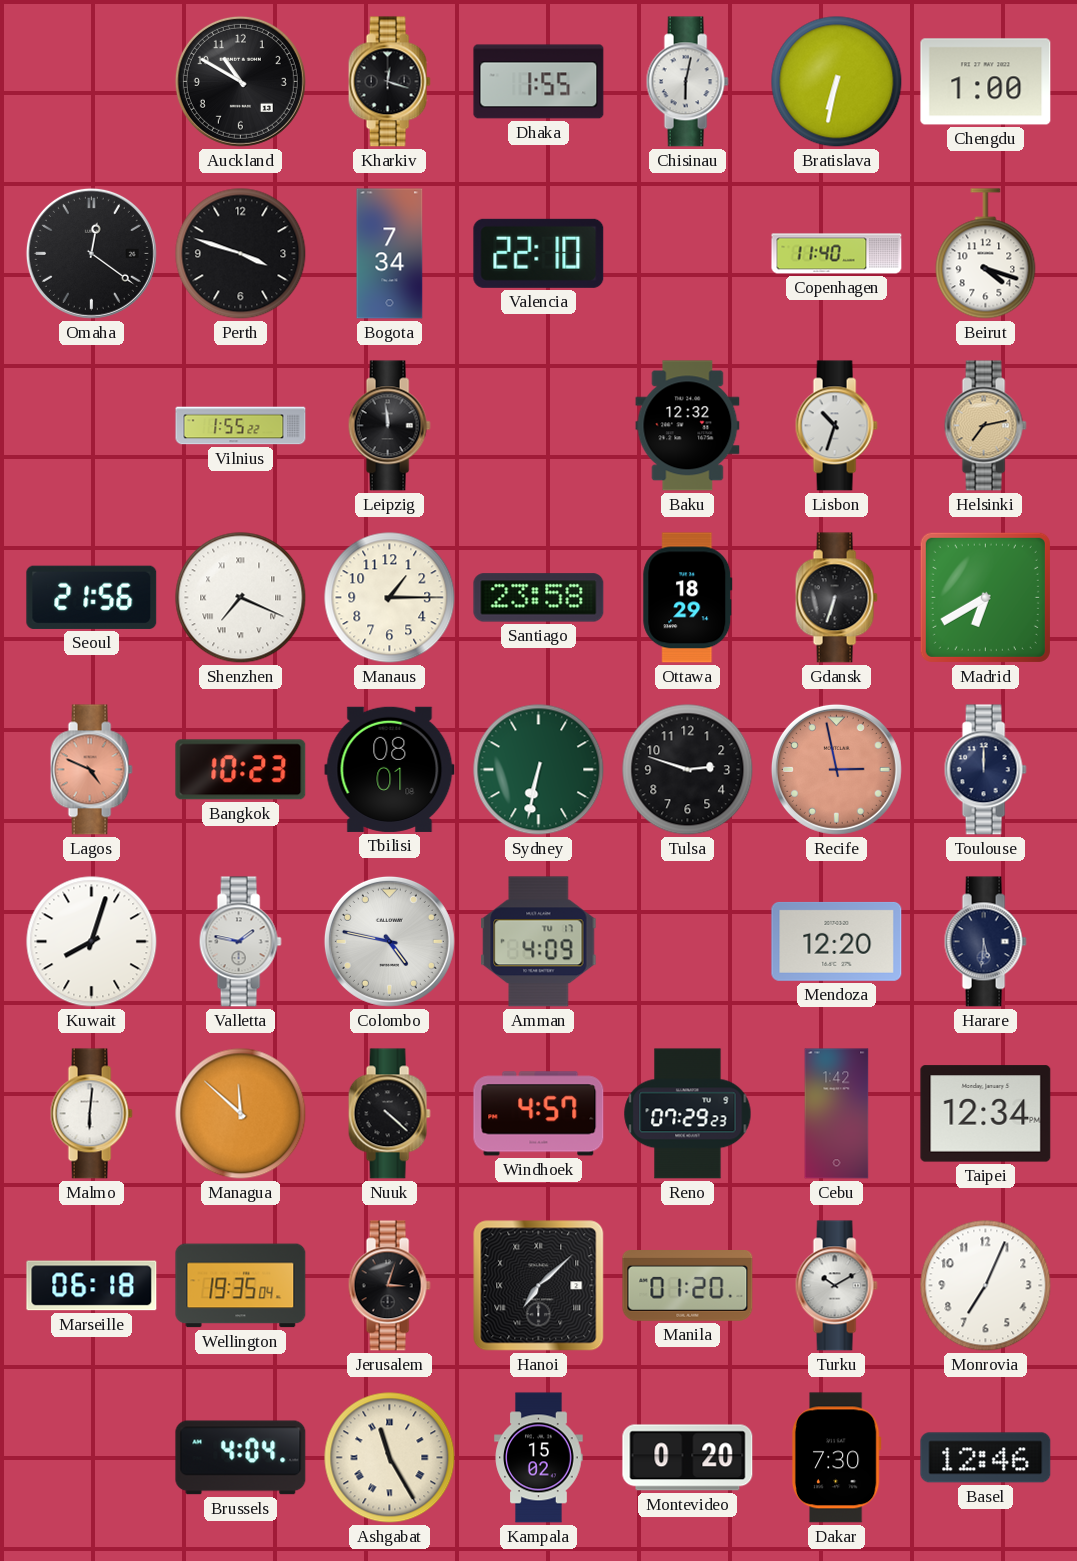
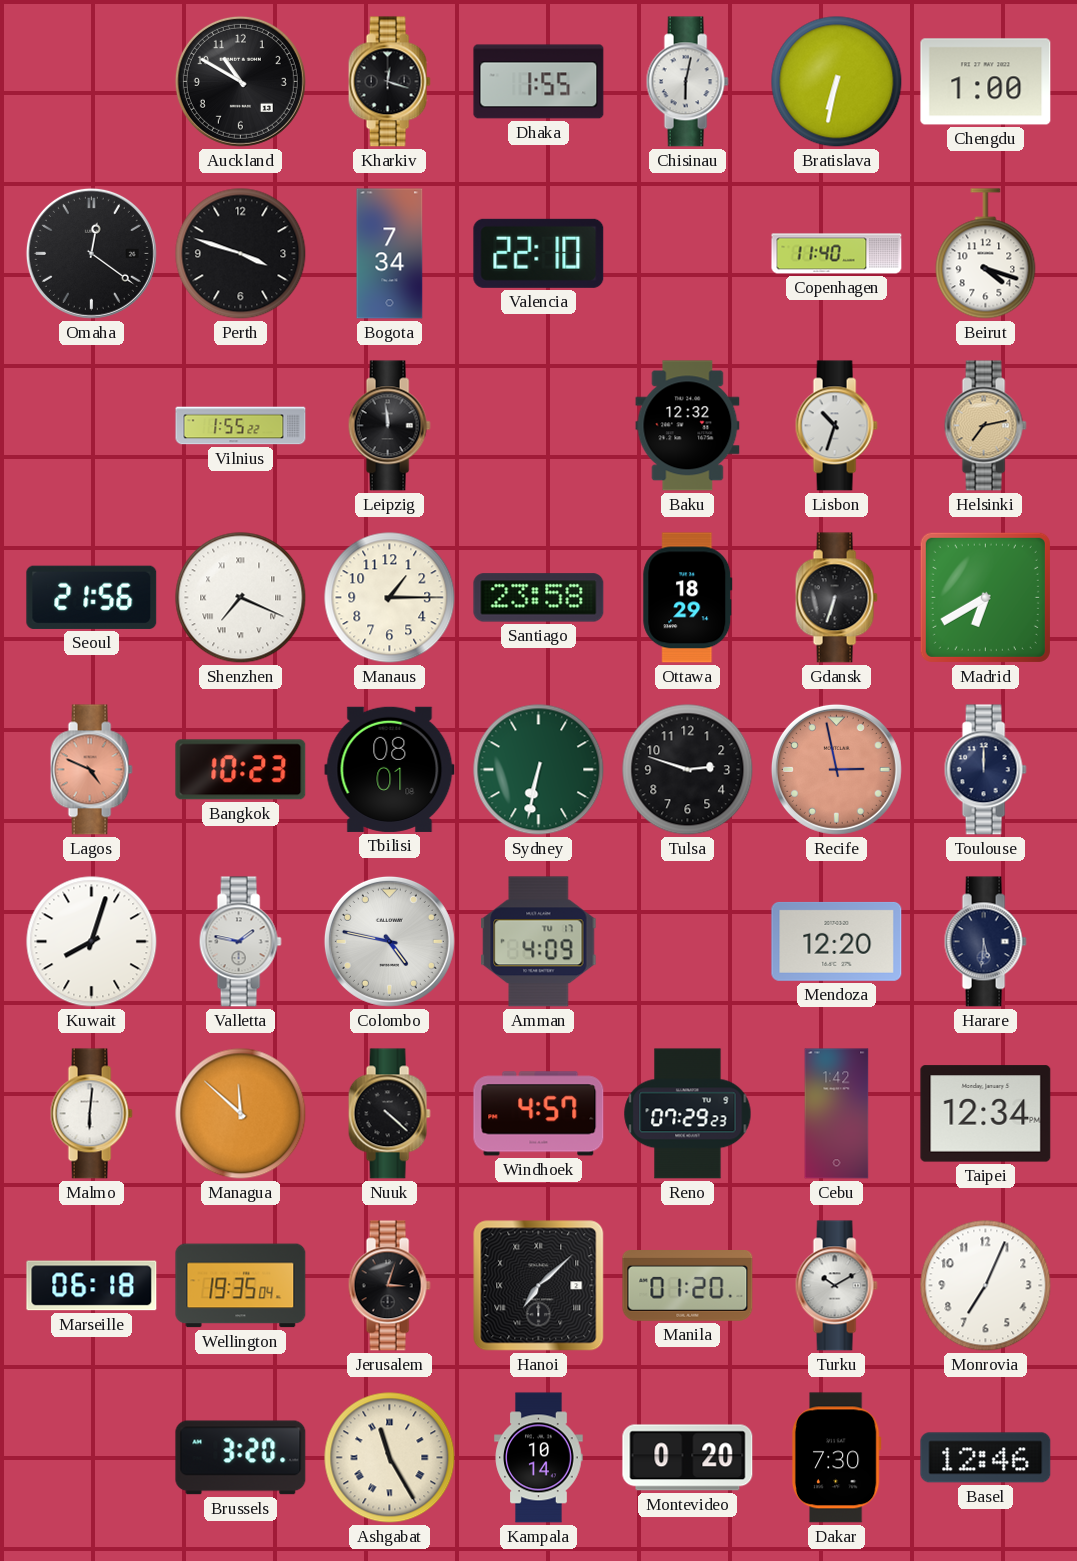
Brussels: 4:04 -> 3:20
Kampala: 15:02 -> 10:14
